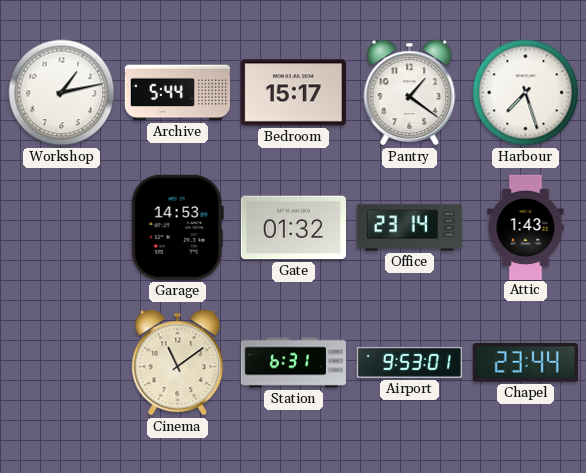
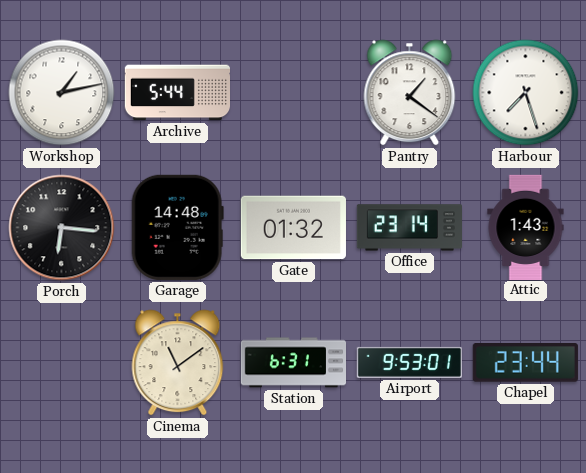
Bedroom: 15:17 -> none
Porch: none -> 6:16
Garage: 14:53 -> 14:48
